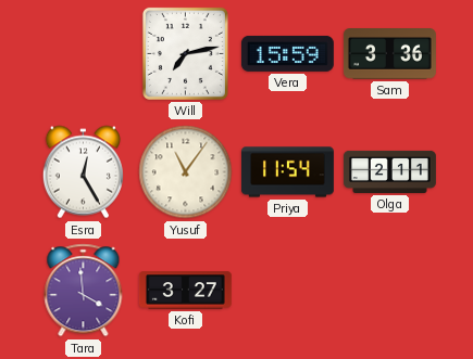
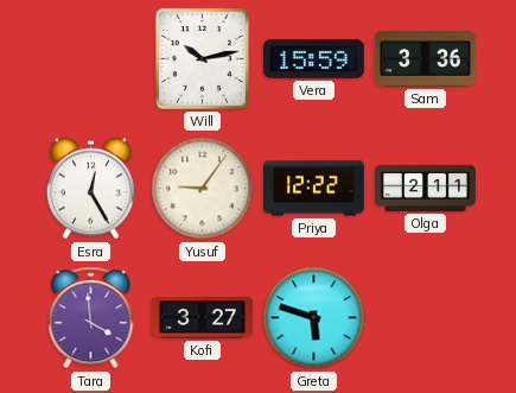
Will: 7:13 -> 10:13
Yusuf: 11:06 -> 9:06
Priya: 11:54 -> 12:22
Greta: none -> 5:48
